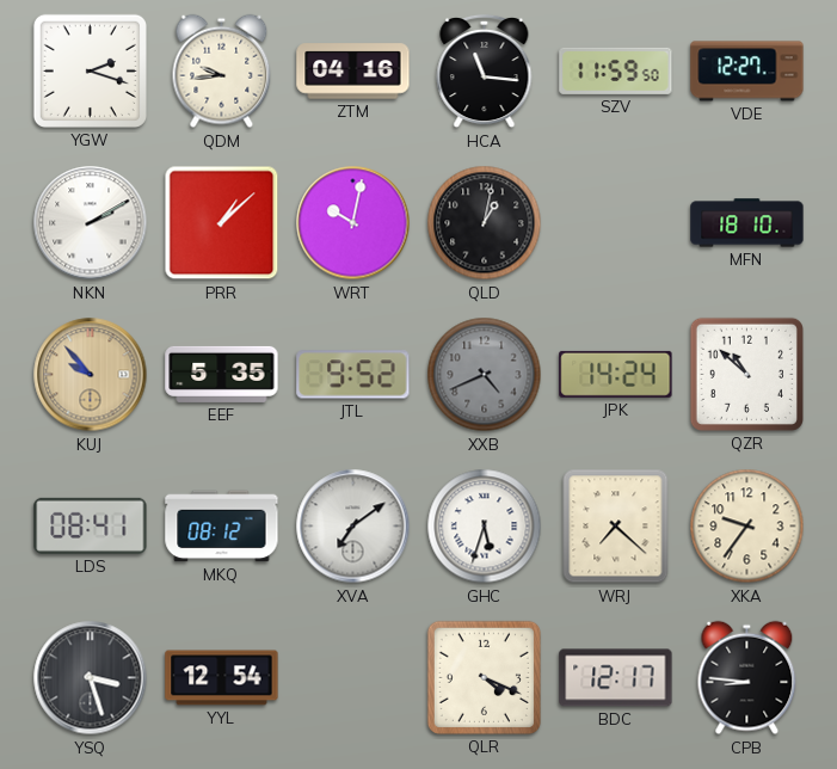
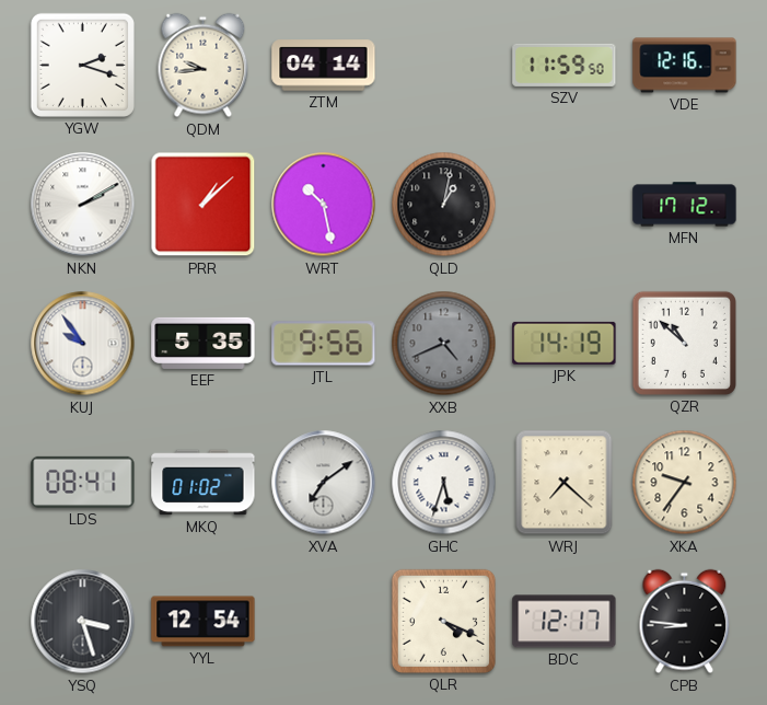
ZTM: 04:16 -> 04:14
HCA: 11:16 -> none
VDE: 12:27 -> 12:16
WRT: 10:02 -> 10:28
MFN: 18:10 -> 17:12
KUJ: 9:53 -> 9:54
KUJ dial: champagne -> white
JTL: 9:52 -> 9:56
JPK: 14:24 -> 14:19
MKQ: 08:12 -> 01:02
